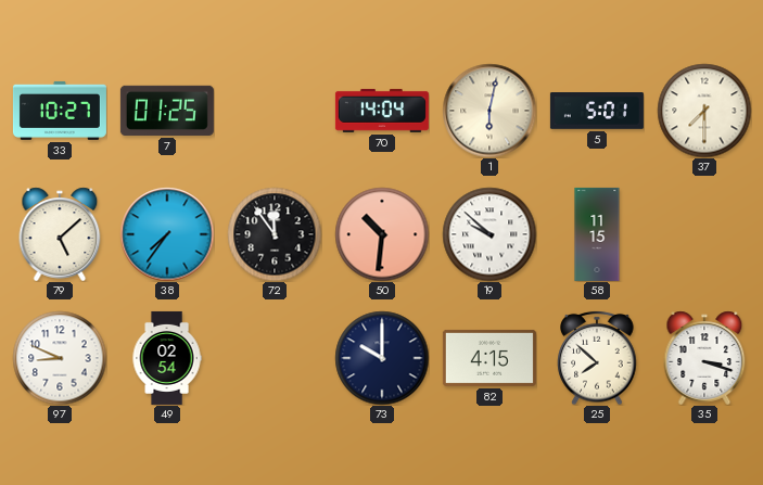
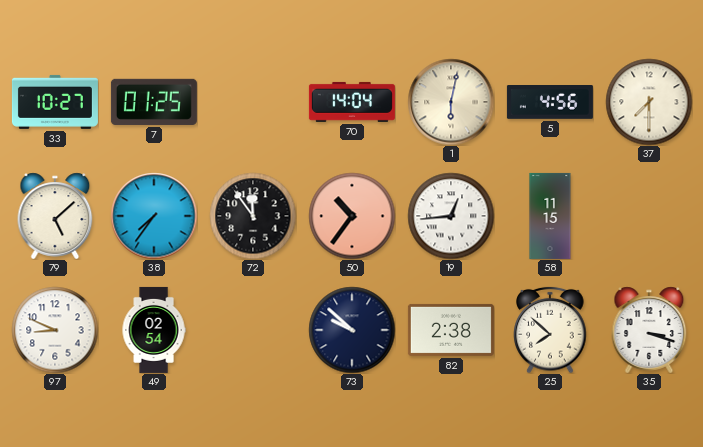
5: 5:01 -> 4:56
50: 10:31 -> 10:36
19: 9:52 -> 12:44
73: 10:00 -> 9:52
82: 4:15 -> 2:38
